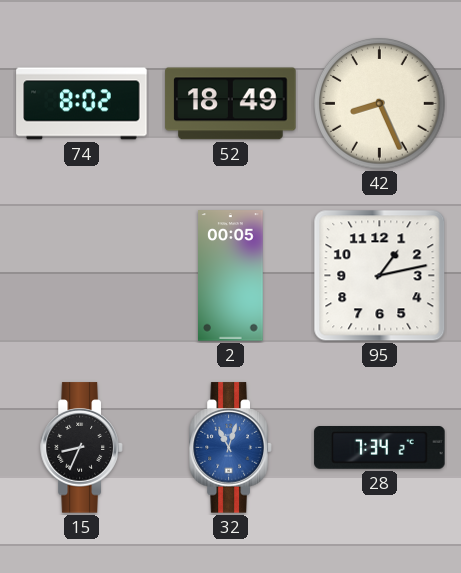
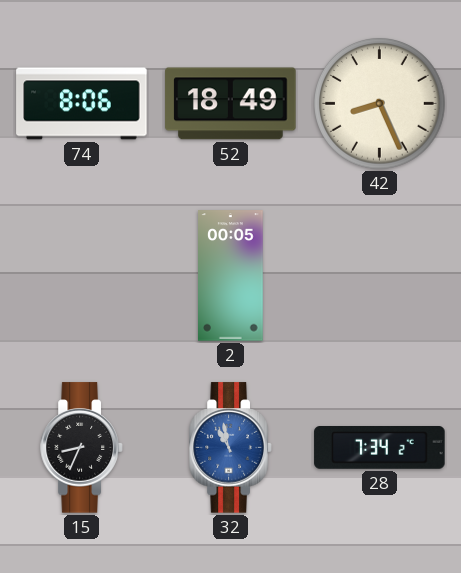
74: 8:02 -> 8:06
95: 1:13 -> none
32: 11:03 -> 10:58
